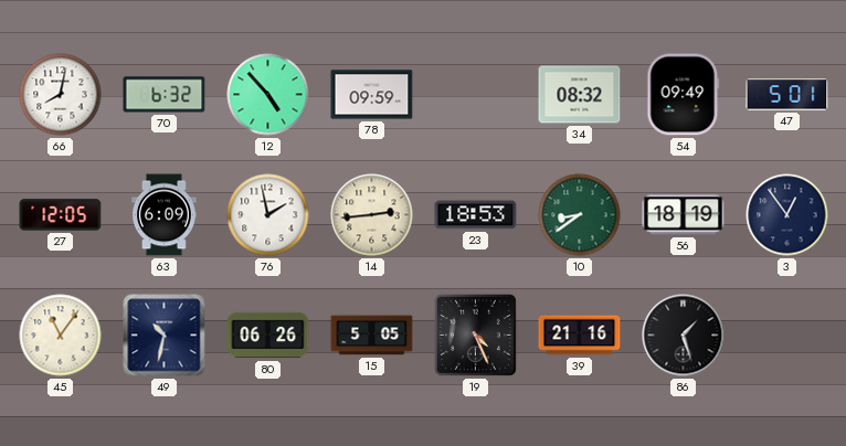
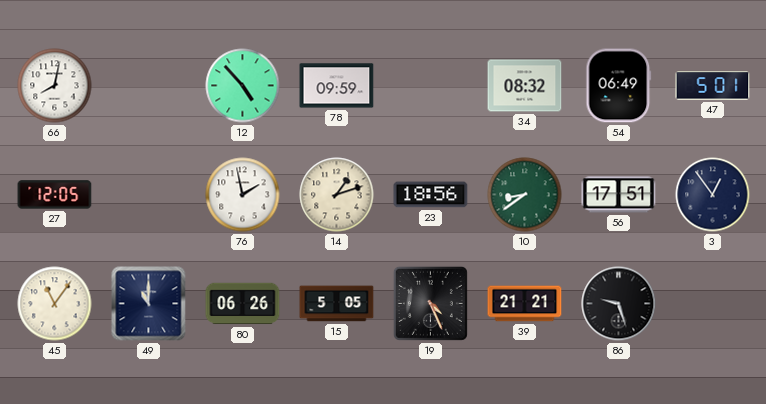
70: 6:32 -> none
54: 09:49 -> 06:49
63: 6:09 -> none
14: 2:44 -> 1:12
23: 18:53 -> 18:56
56: 18:19 -> 17:51
49: 10:32 -> 11:00
39: 21:16 -> 21:21
86: 1:27 -> 9:27
